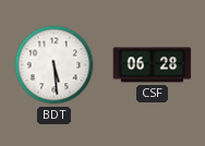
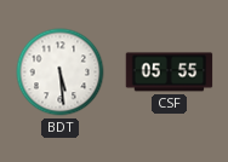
CSF: 06:28 -> 05:55
